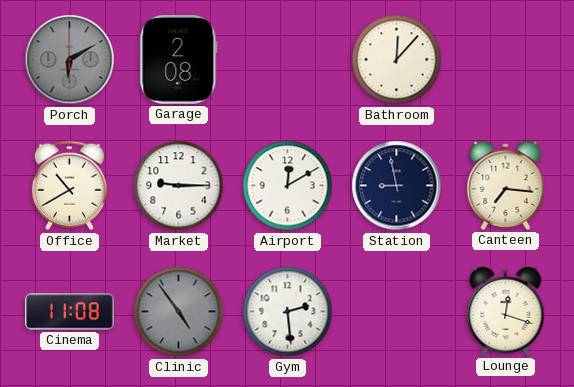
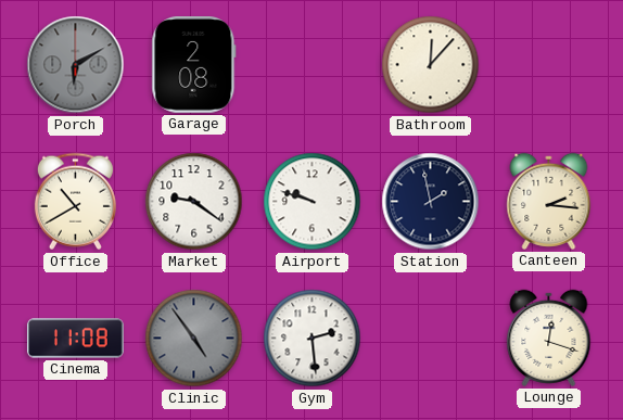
Market: 9:15 -> 9:21
Airport: 12:10 -> 9:48
Station: 8:58 -> 1:58
Canteen: 7:16 -> 2:16
